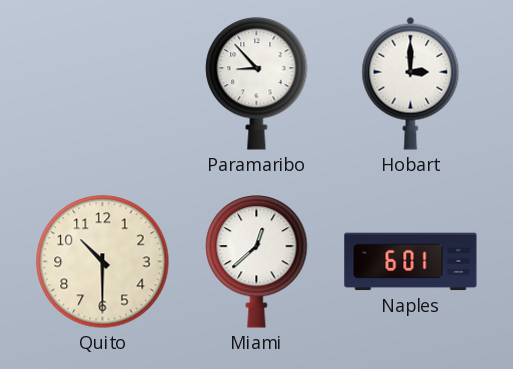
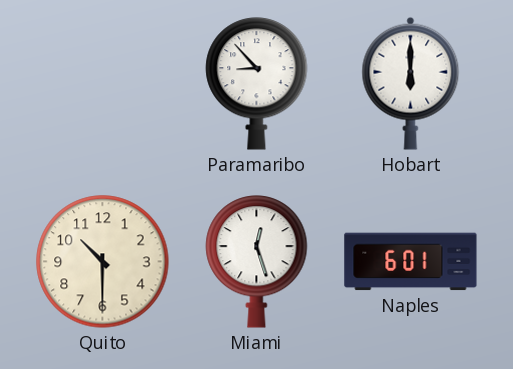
Hobart: 3:00 -> 6:00
Miami: 12:38 -> 12:27
